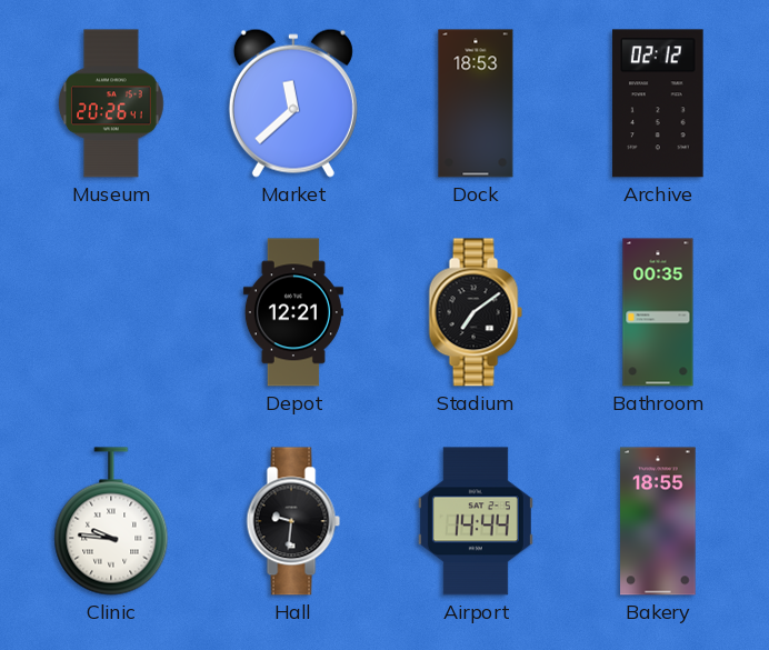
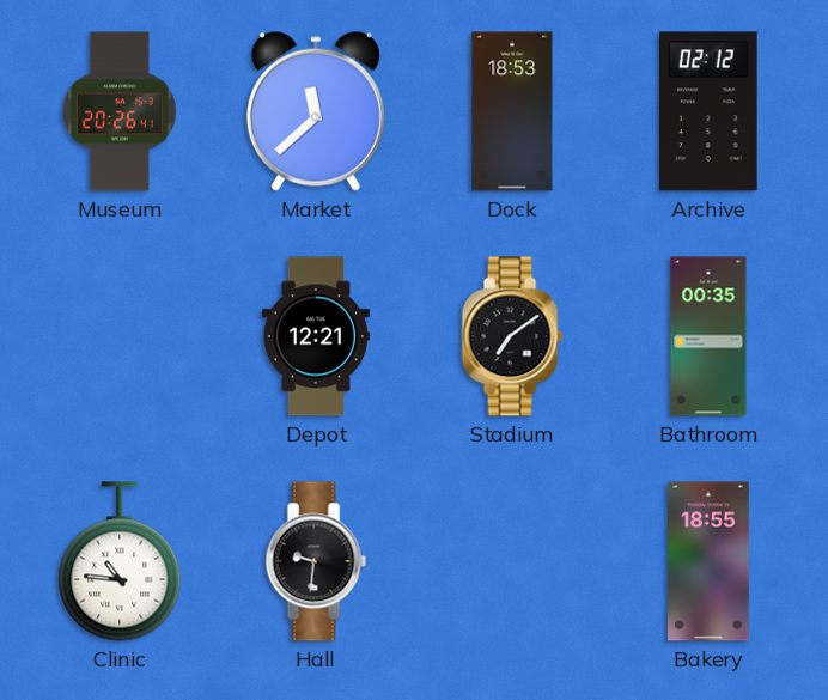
Clinic: 9:46 -> 10:46
Airport: 14:44 -> none
